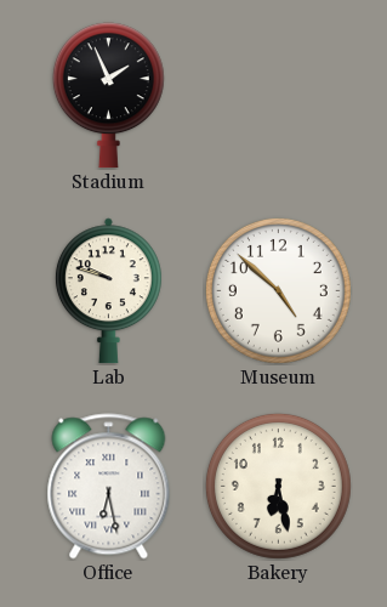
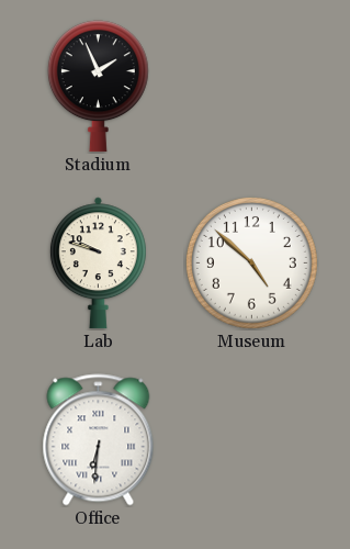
Office: 6:28 -> 6:31
Bakery: 6:28 -> none
